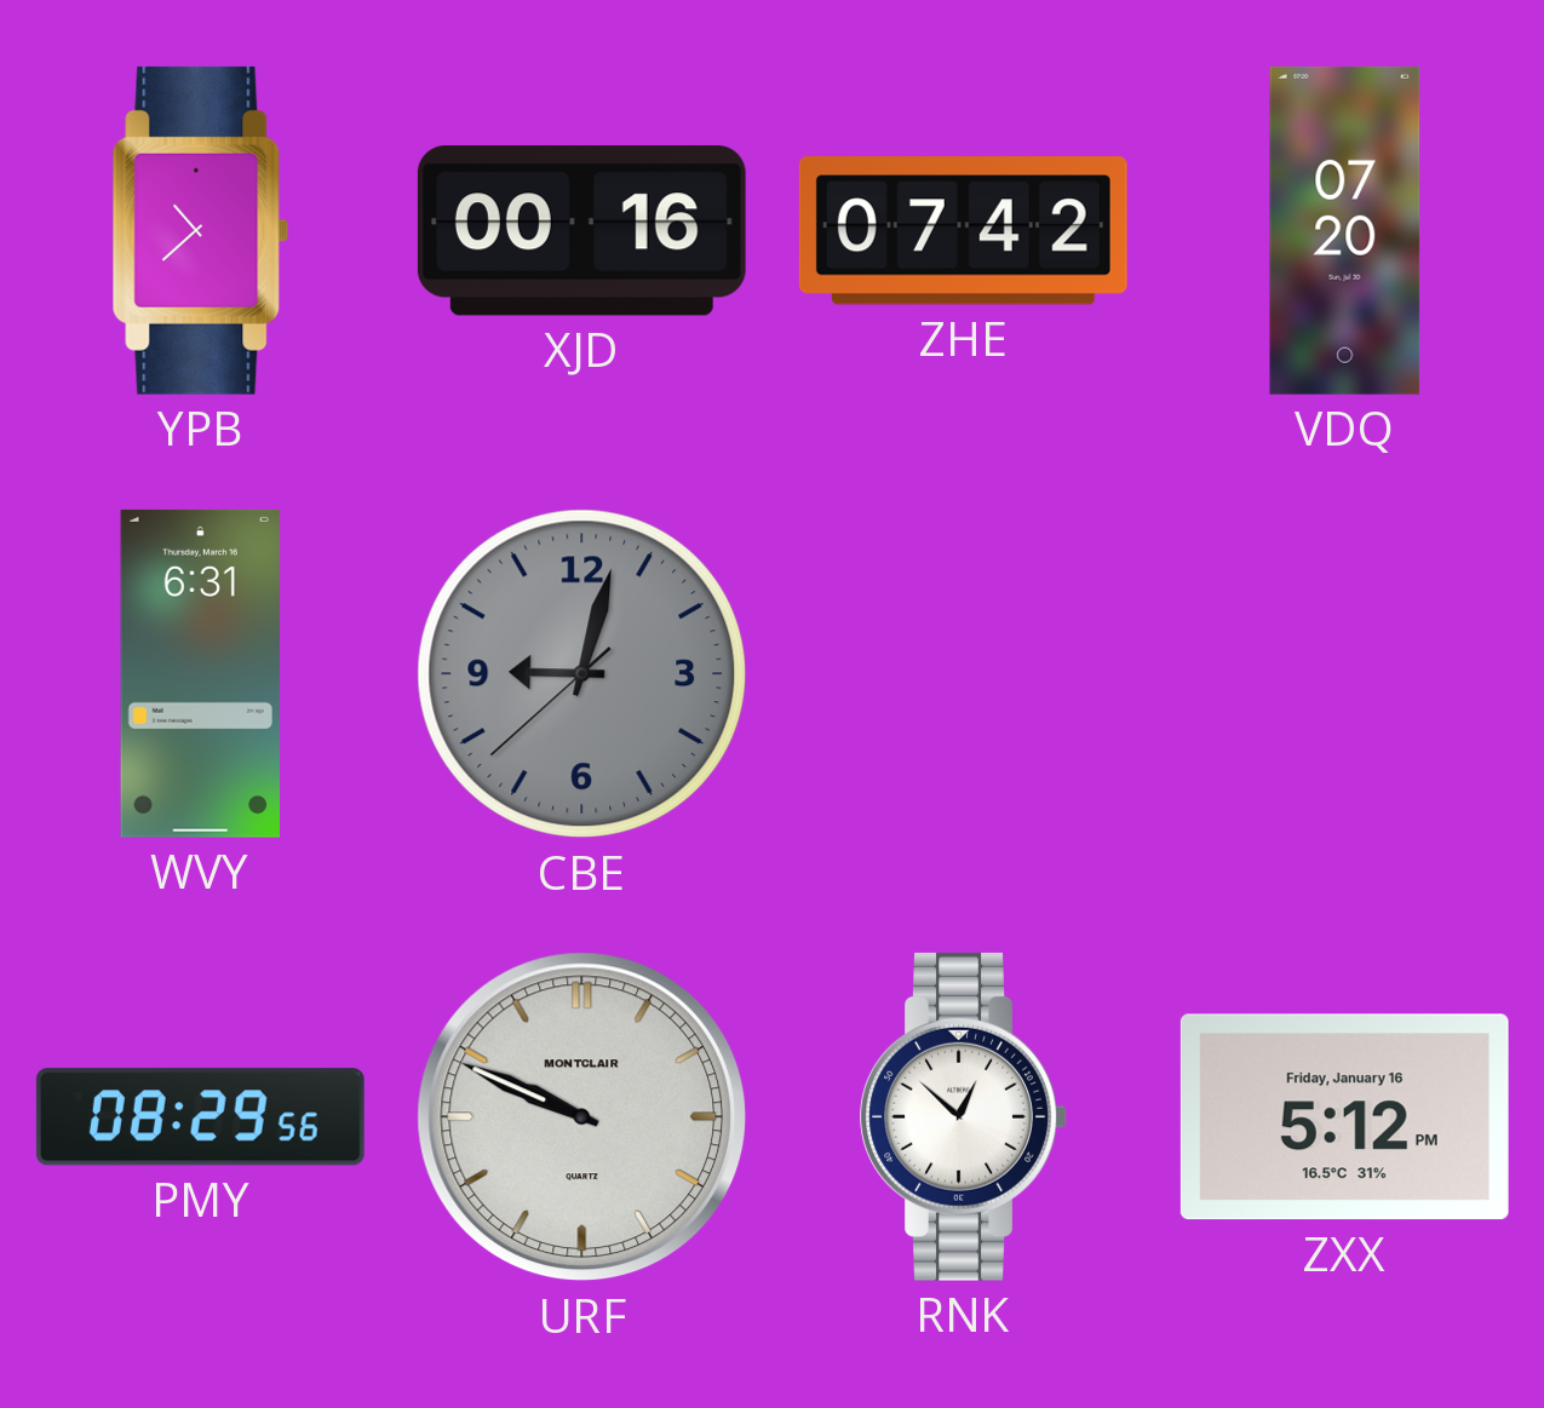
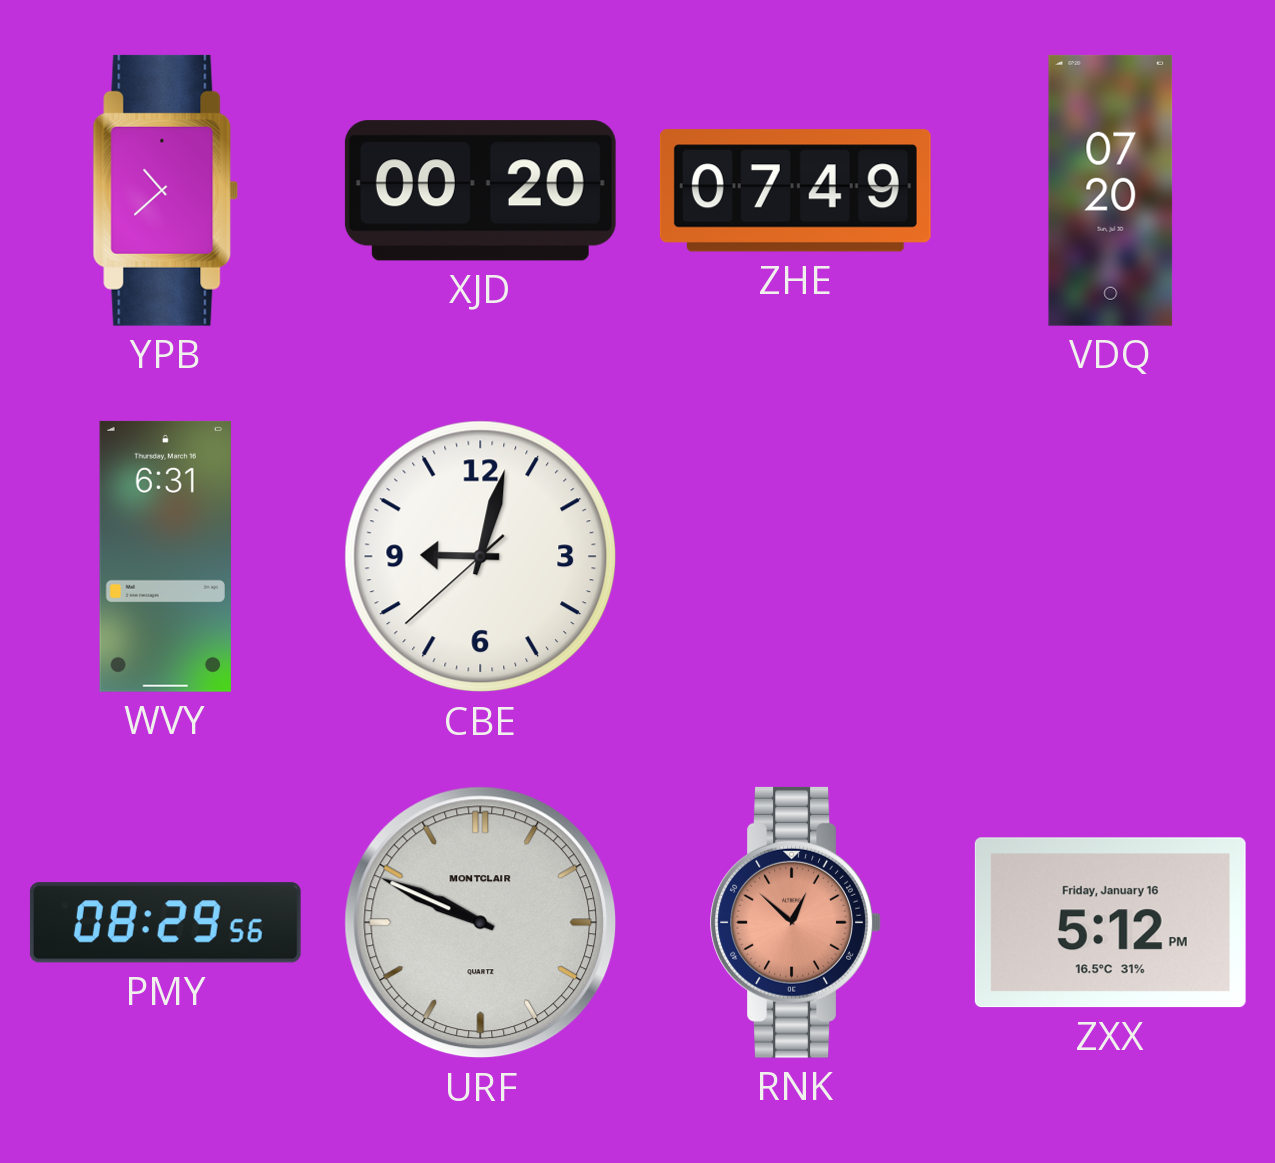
XJD: 00:16 -> 00:20
ZHE: 07:42 -> 07:49
CBE dial: grey -> white
RNK dial: white -> salmon
